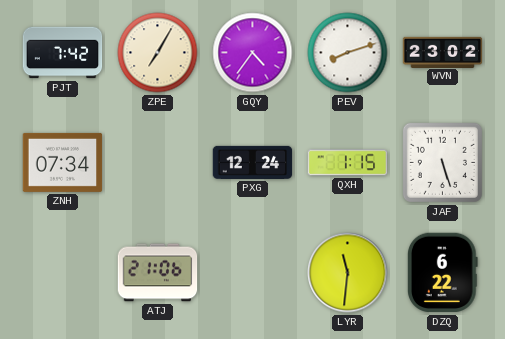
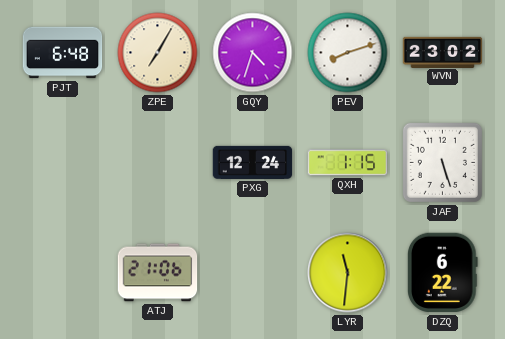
PJT: 7:42 -> 6:48
GQY: 4:36 -> 4:33
ZNH: 07:34 -> none
